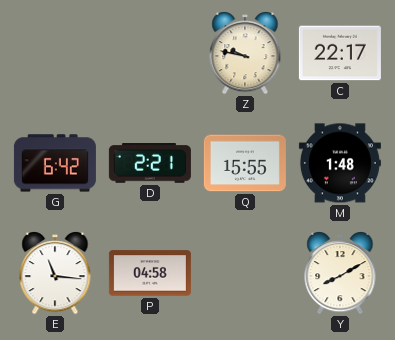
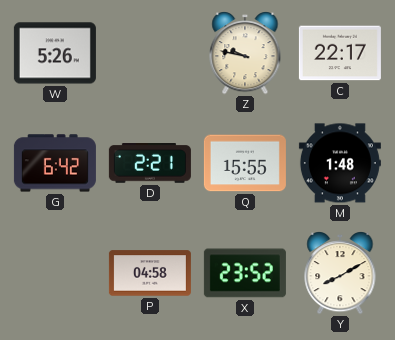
W: none -> 5:26
E: 11:16 -> none
X: none -> 23:52
